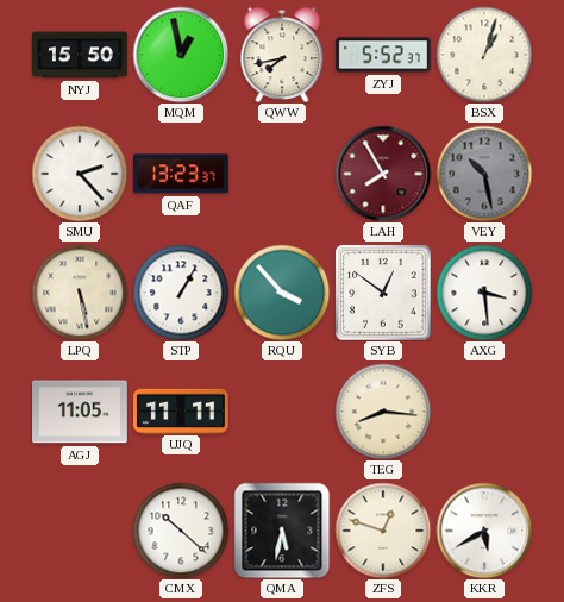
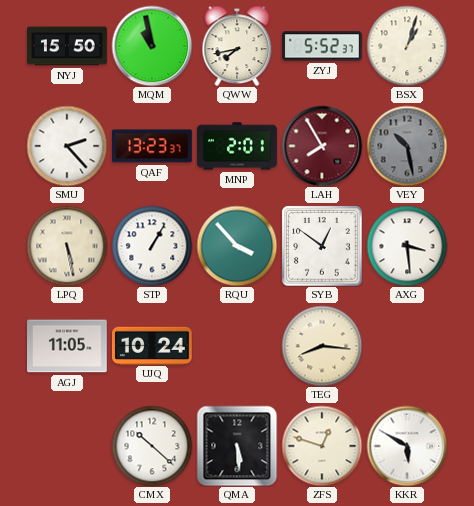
MQM: 12:58 -> 10:58
MNP: none -> 2:01
UJQ: 11:11 -> 10:24
QMA: 5:32 -> 5:29
KKR: 5:40 -> 5:50
